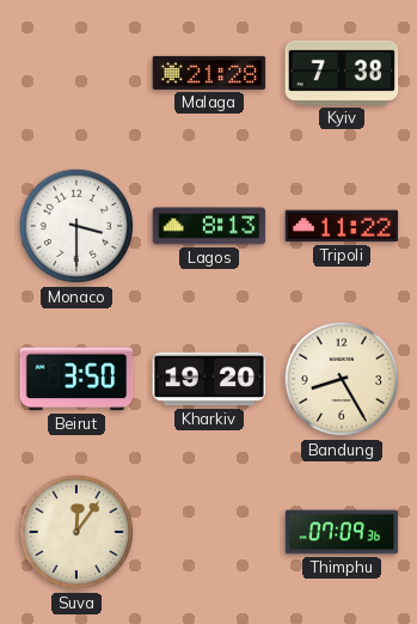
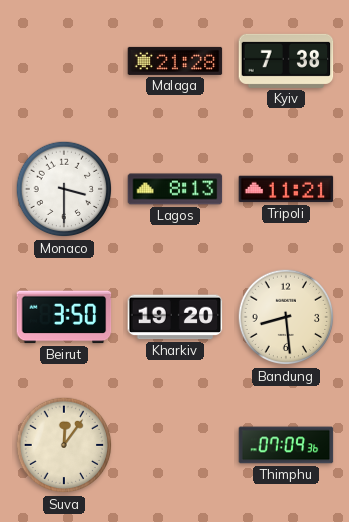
Tripoli: 11:22 -> 11:21
Bandung: 8:25 -> 8:29
